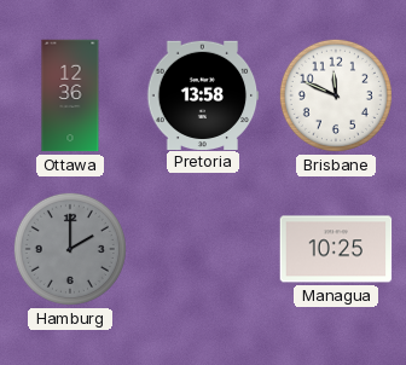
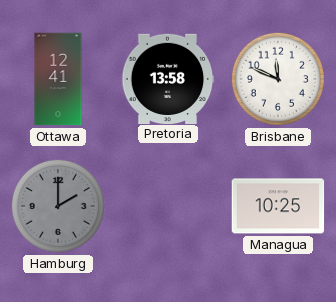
Ottawa: 12:36 -> 12:41
